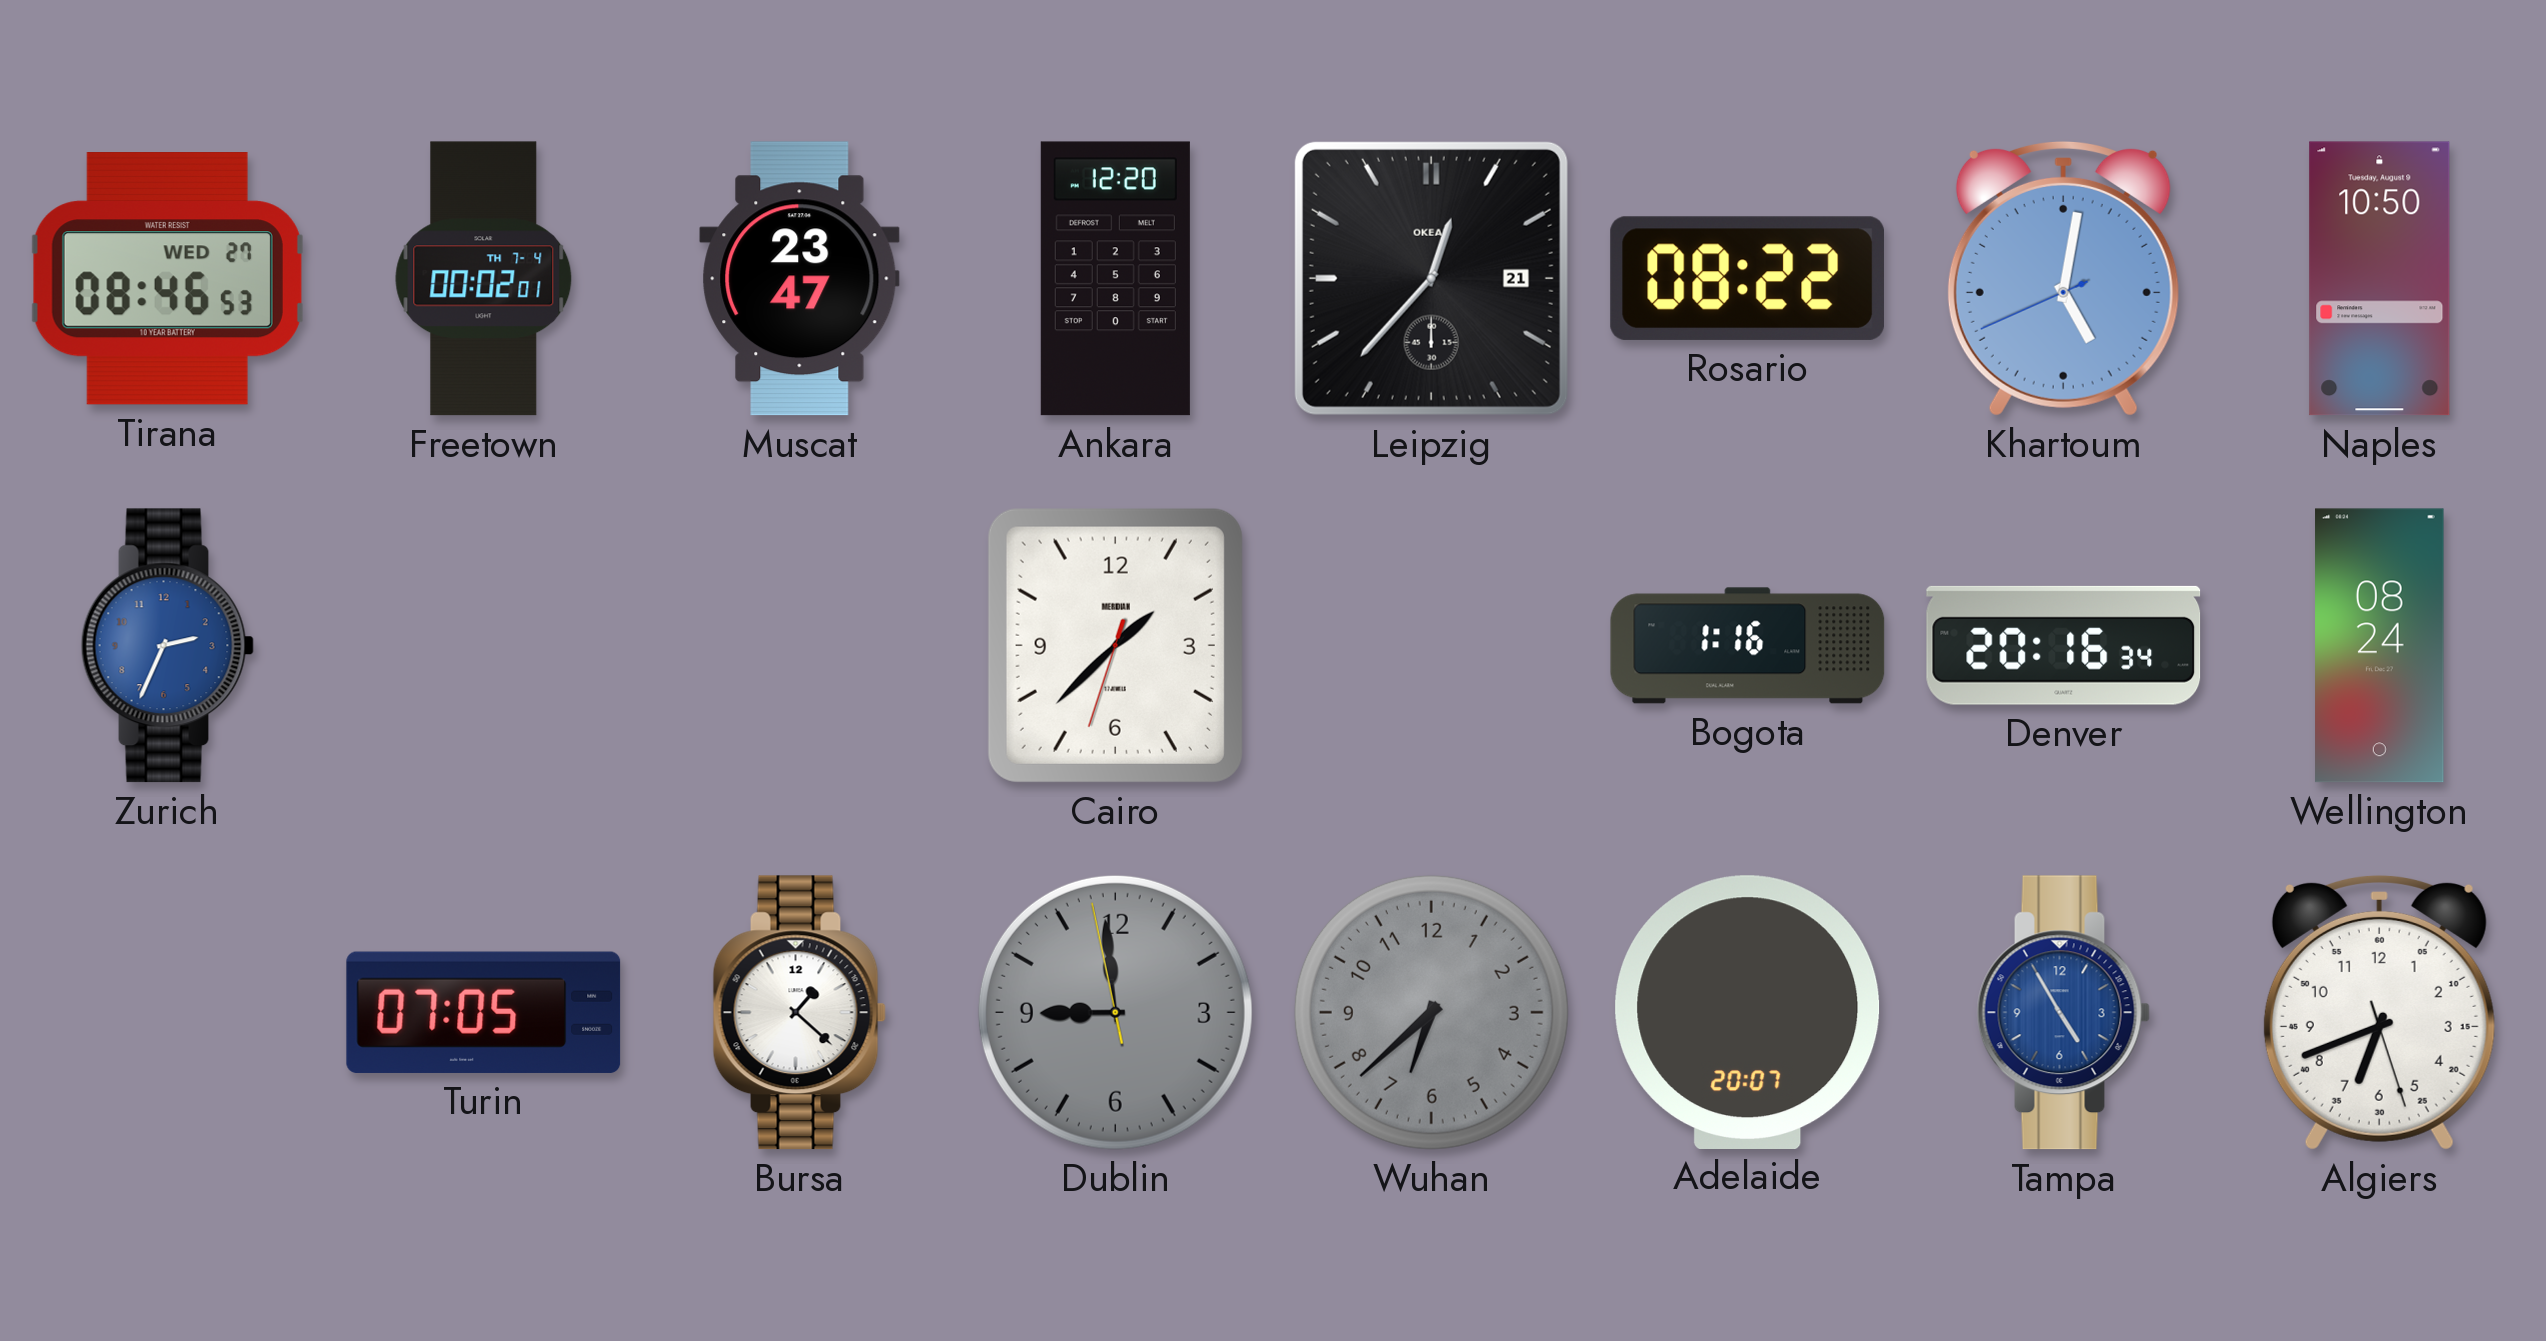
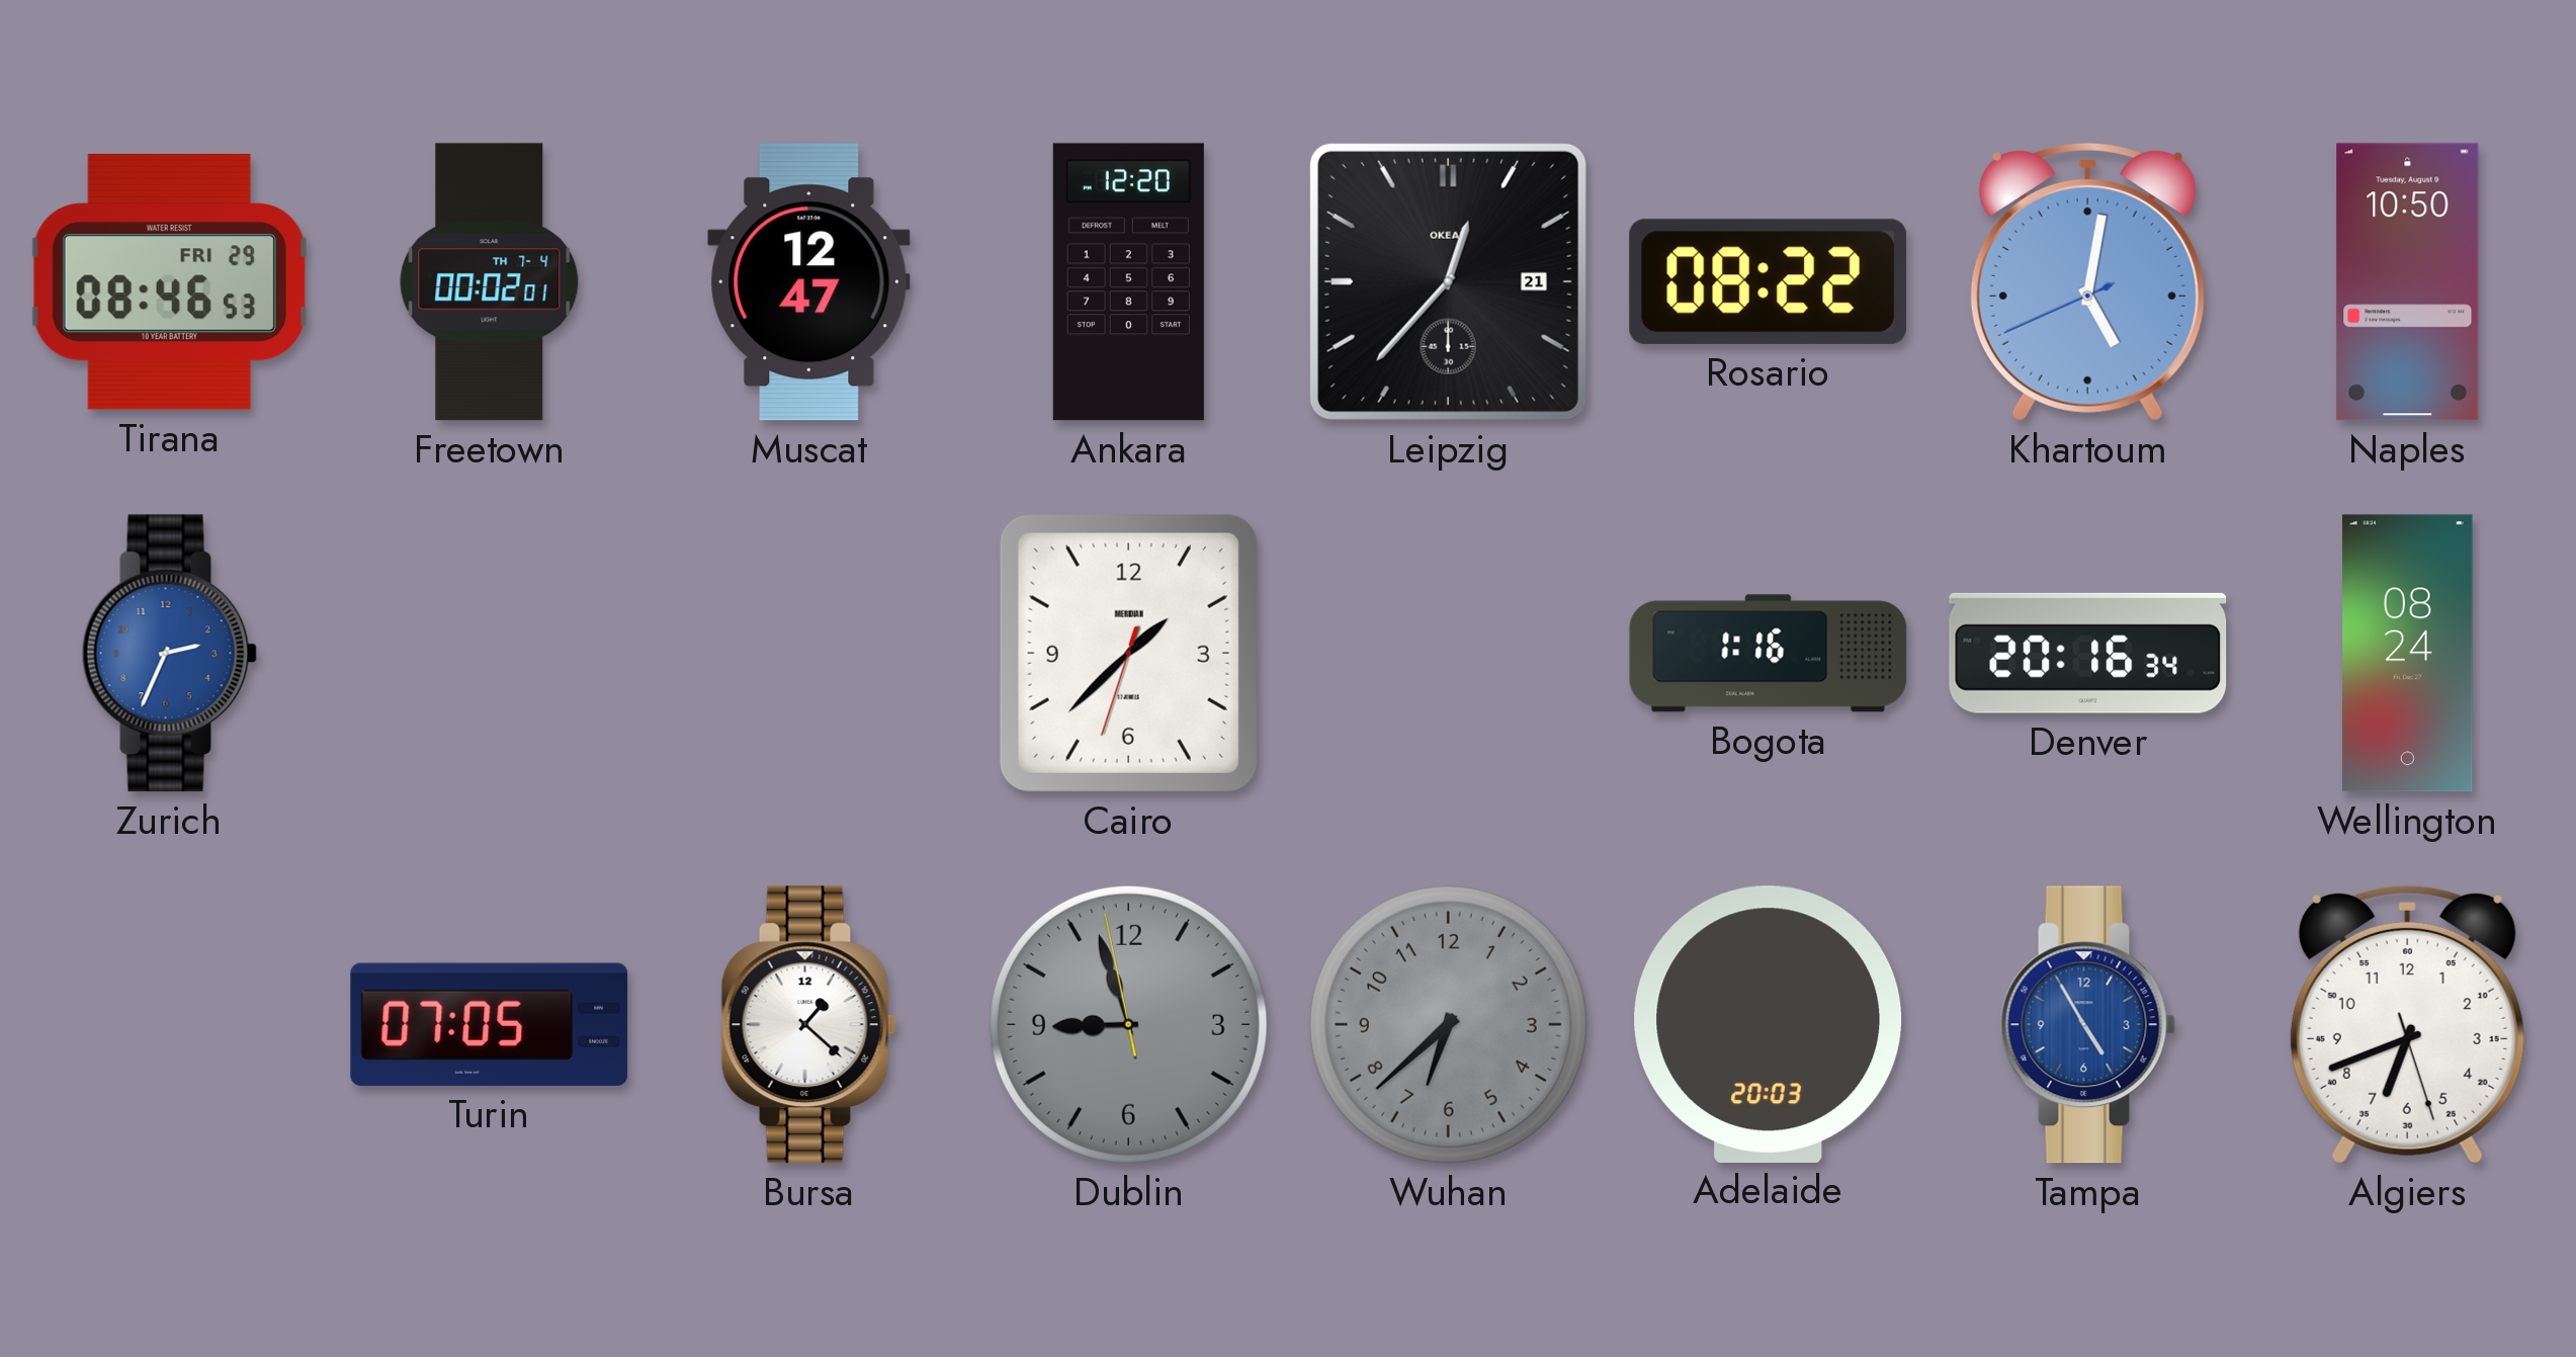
Tirana date: WED 27 -> FRI 29
Muscat: 23:47 -> 12:47
Dublin: 8:58 -> 8:56
Adelaide: 20:07 -> 20:03
